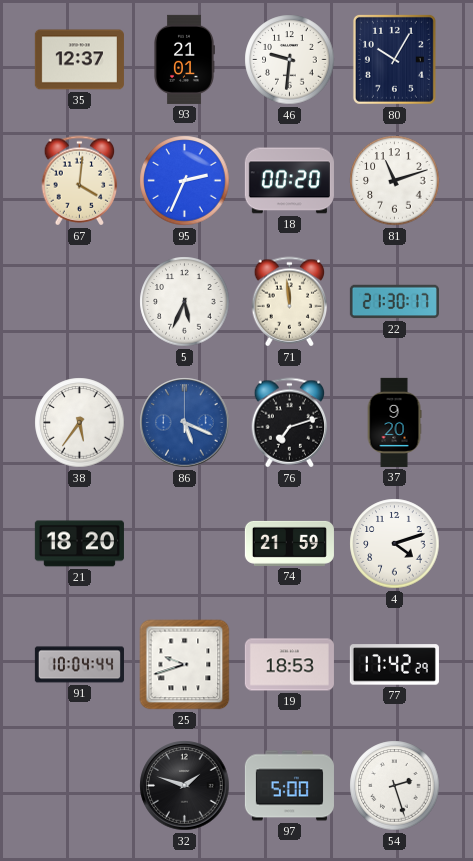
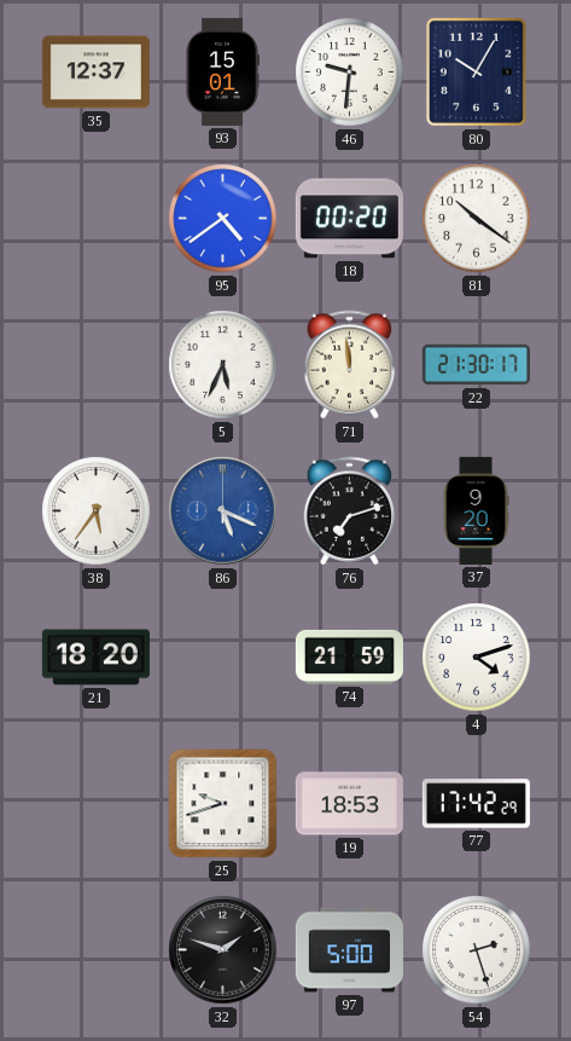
93: 21:01 -> 15:01
67: 4:01 -> none
95: 2:34 -> 4:39
81: 11:12 -> 10:21
91: 10:04 -> none
